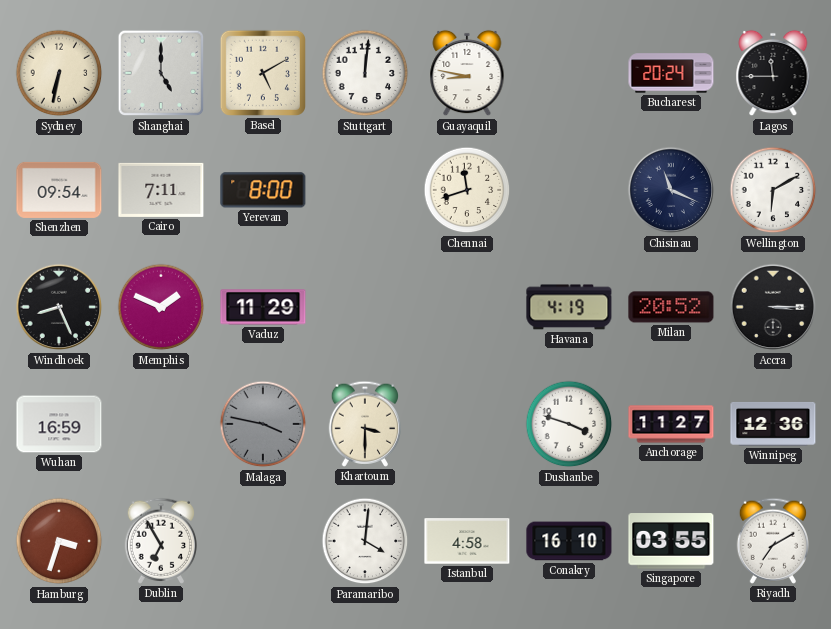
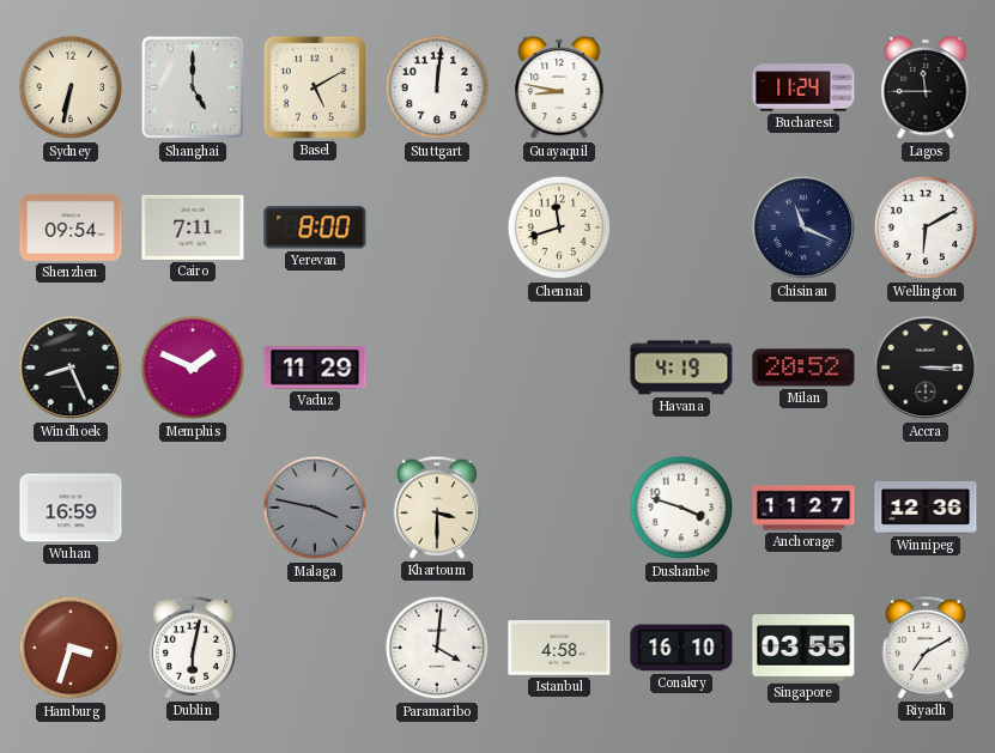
Bucharest: 20:24 -> 11:24
Dublin: 6:55 -> 6:02
